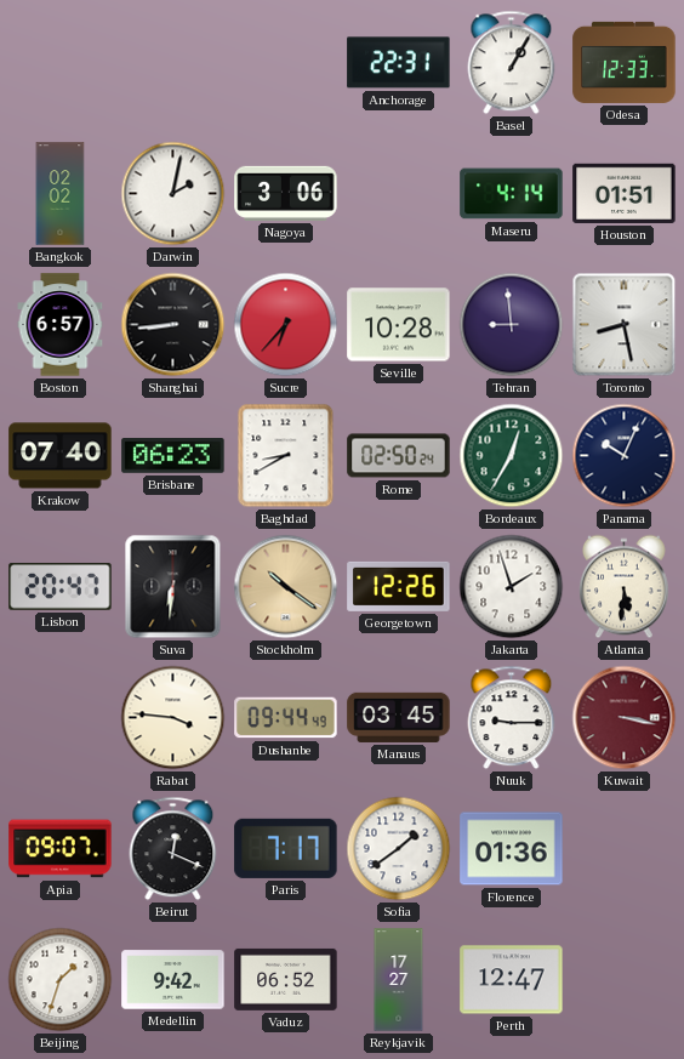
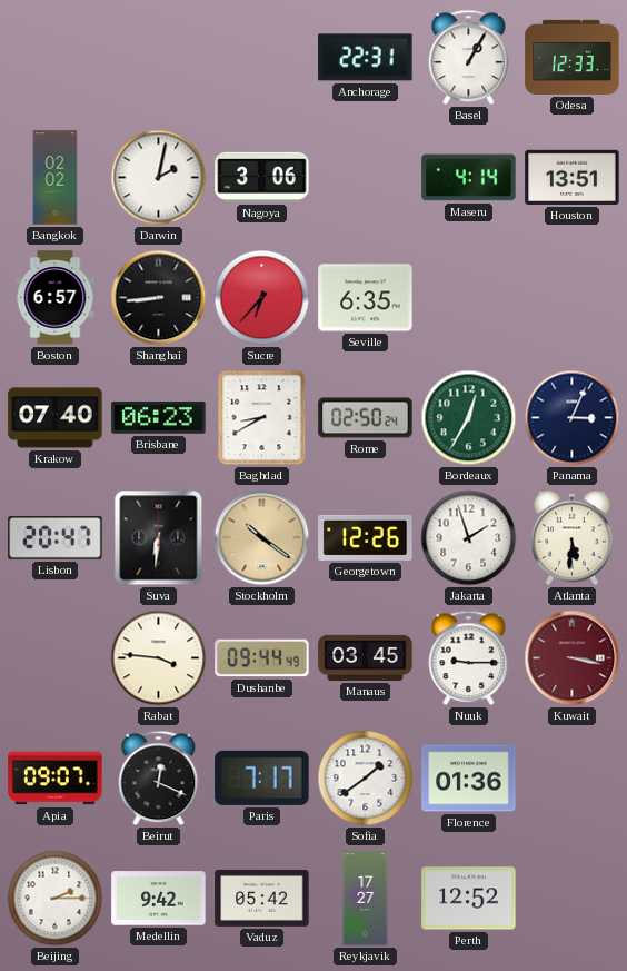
Houston: 01:51 -> 13:51
Seville: 10:28 -> 6:35
Tehran: 8:59 -> none
Toronto: 8:28 -> none
Panama: 10:04 -> 3:04
Beijing: 1:33 -> 2:15
Vaduz: 06:52 -> 05:42
Perth: 12:47 -> 12:52
